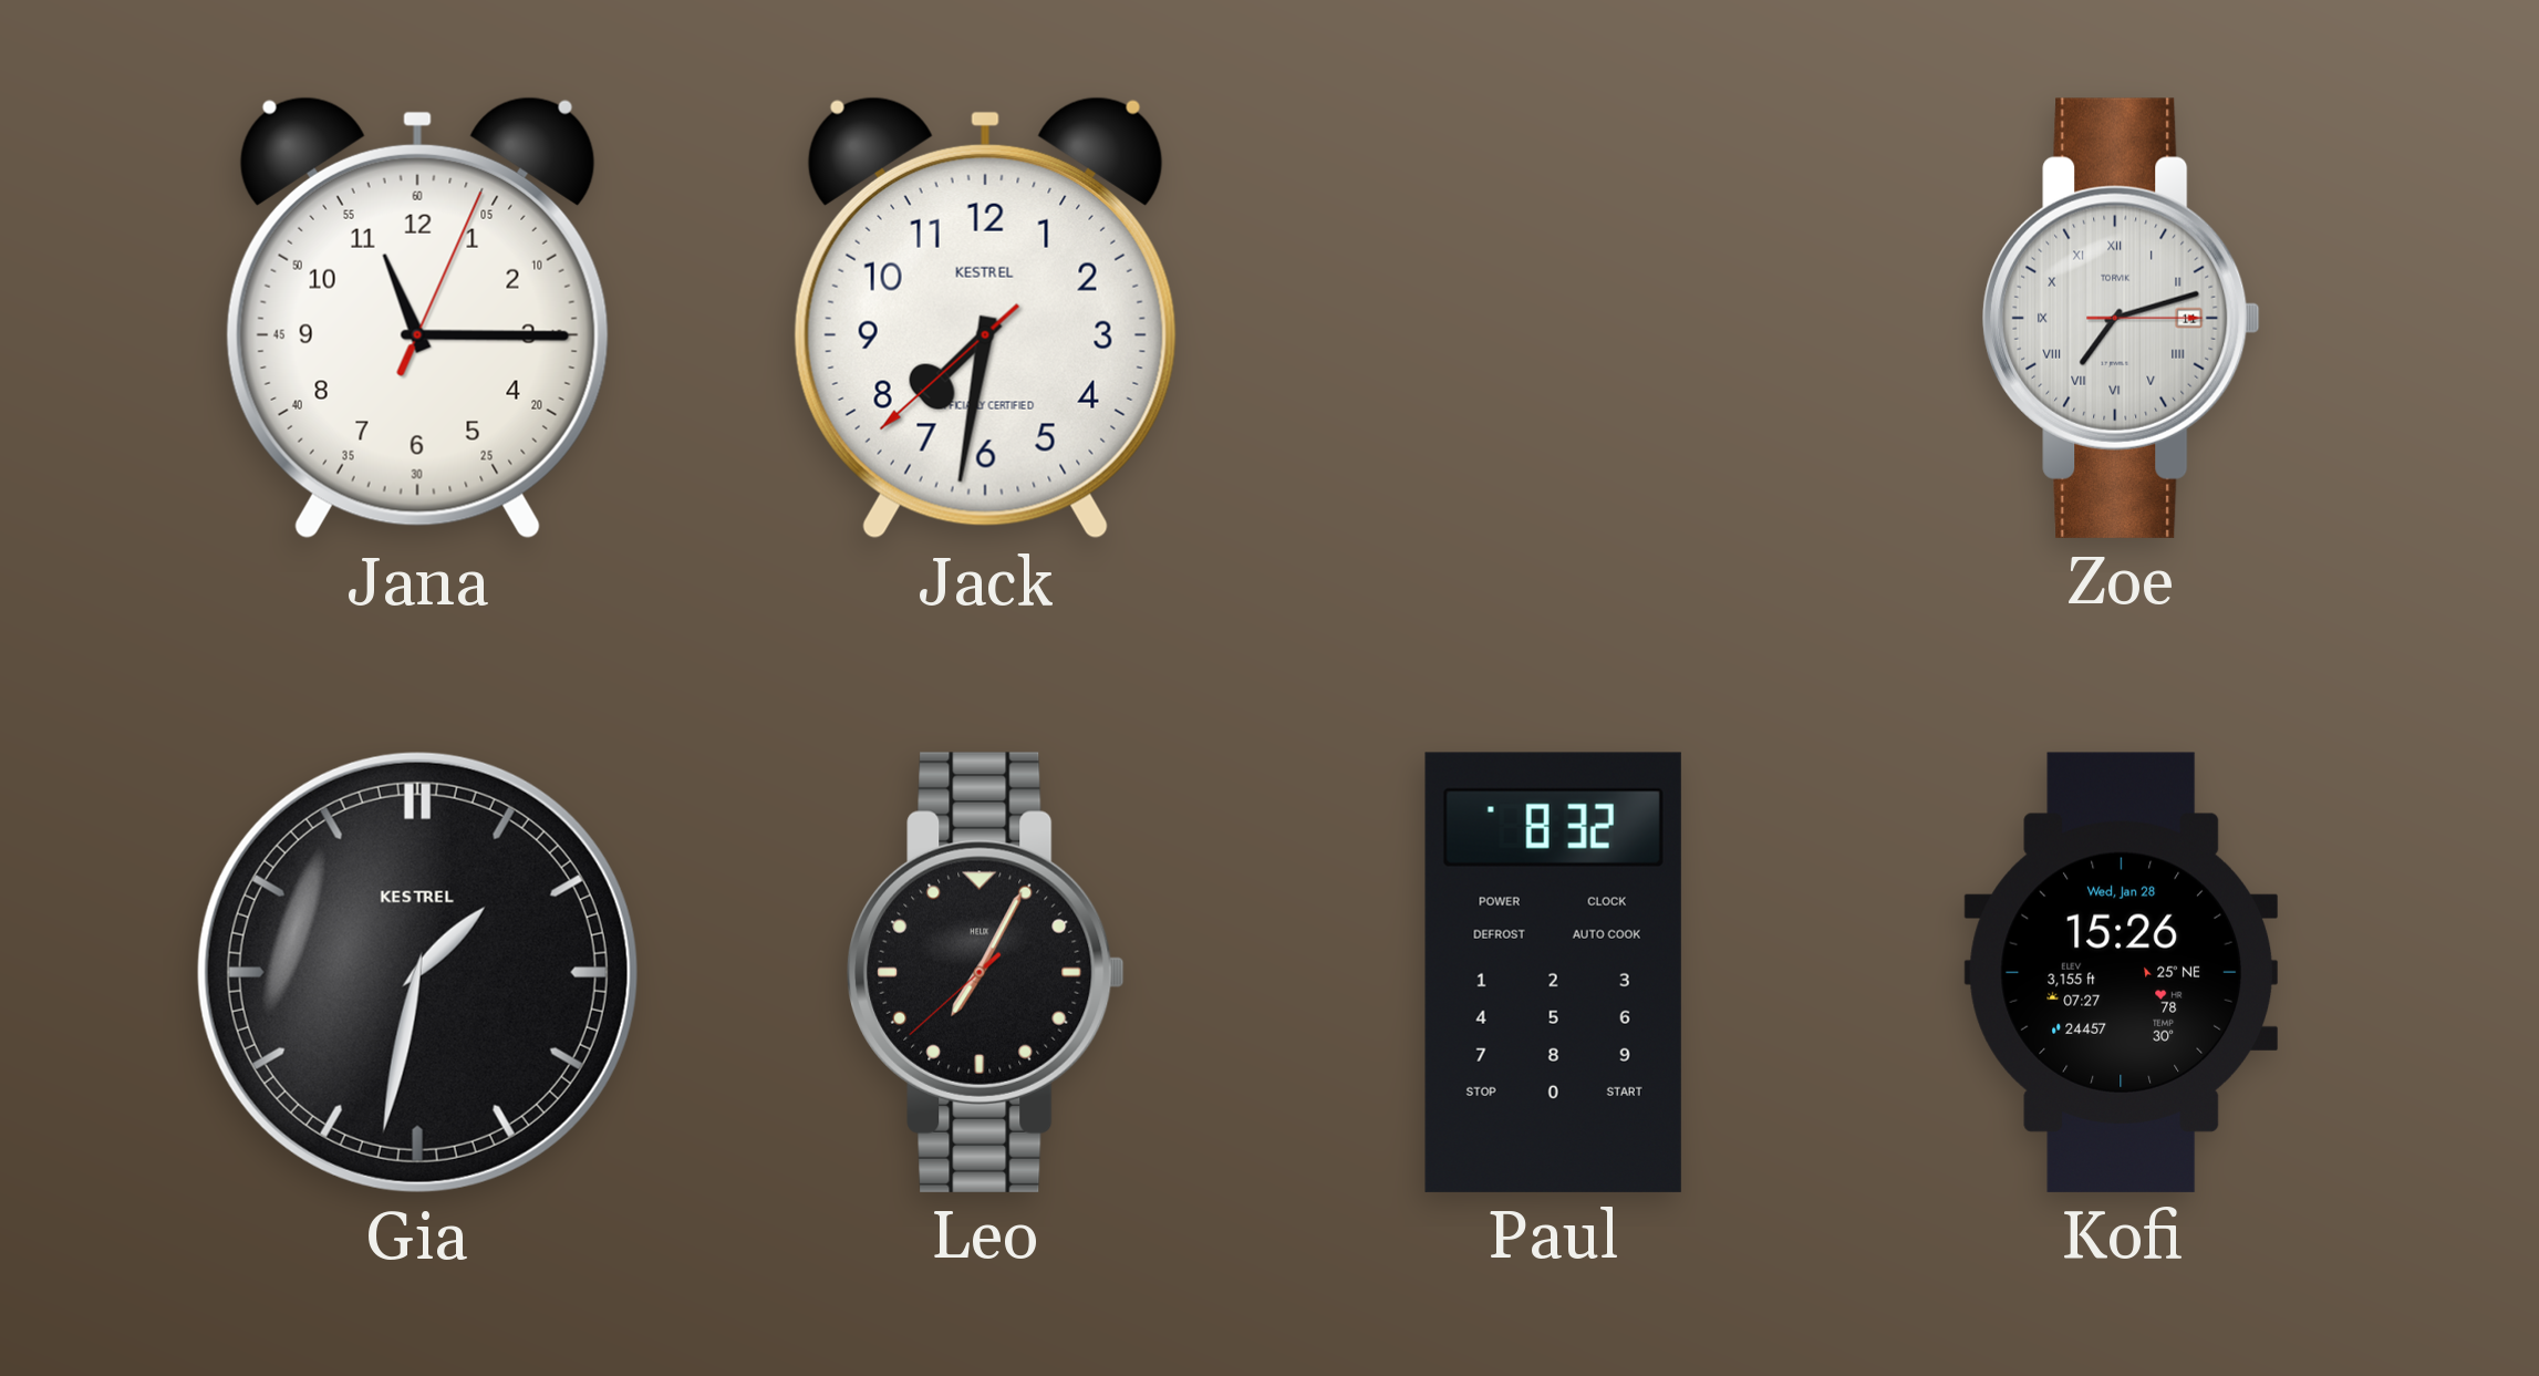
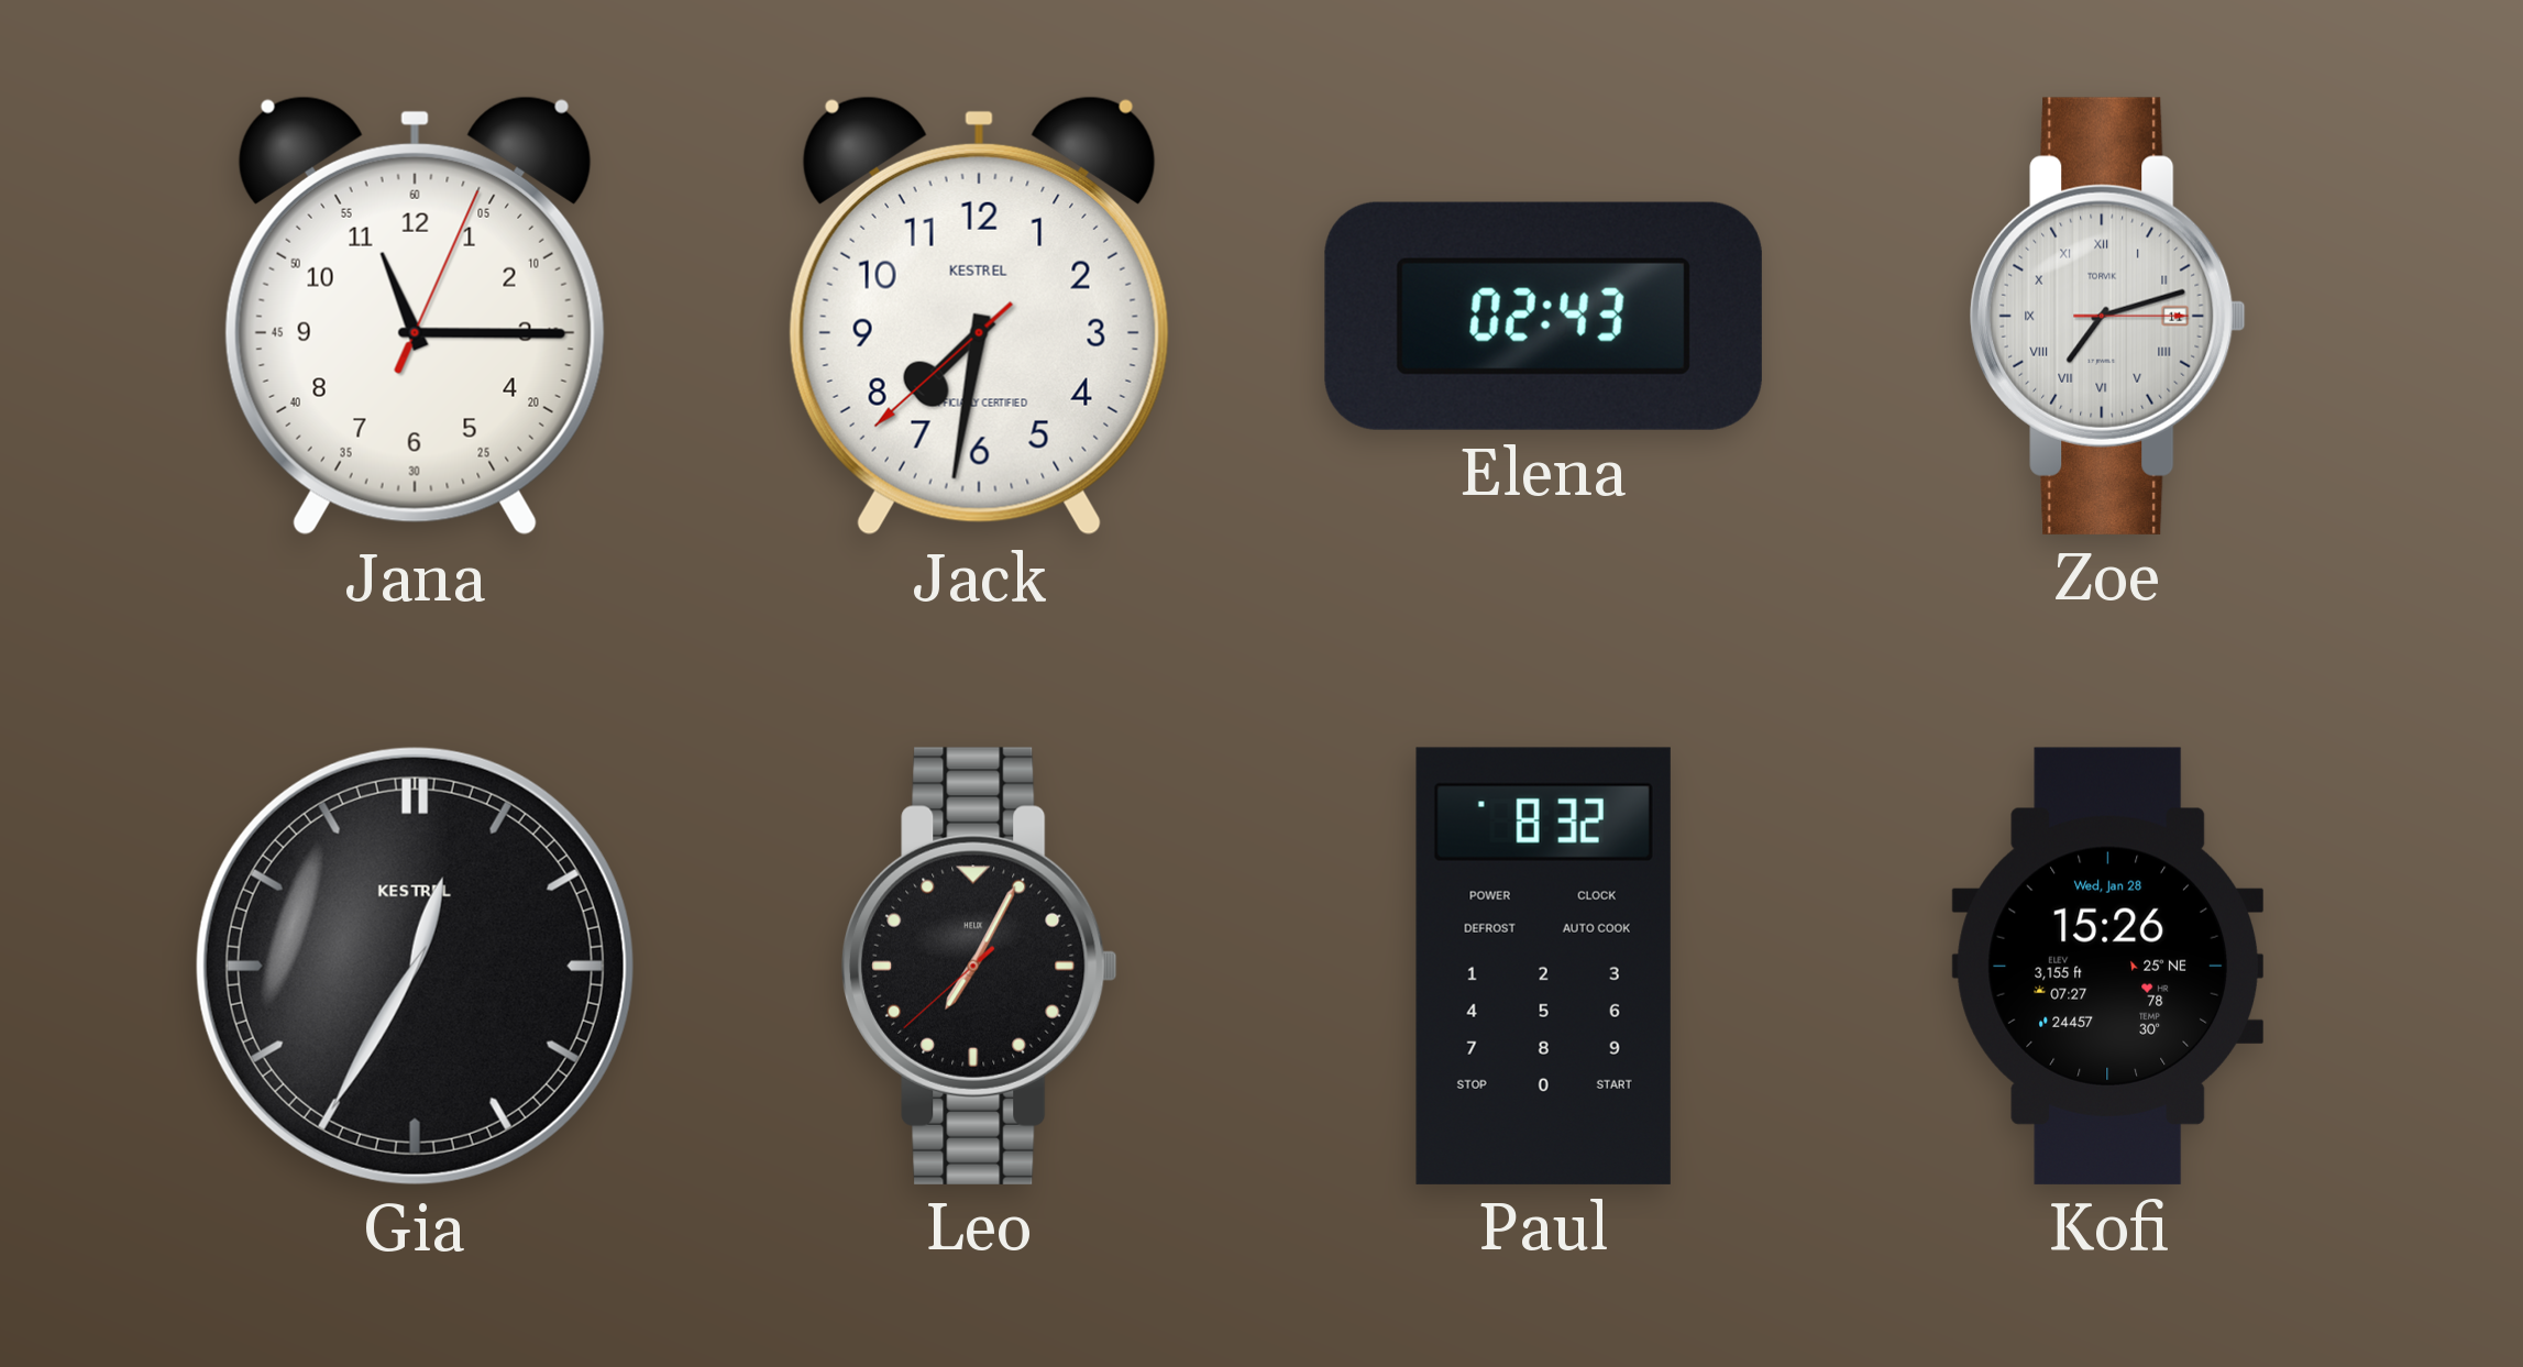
Elena: none -> 02:43
Gia: 1:32 -> 12:35
